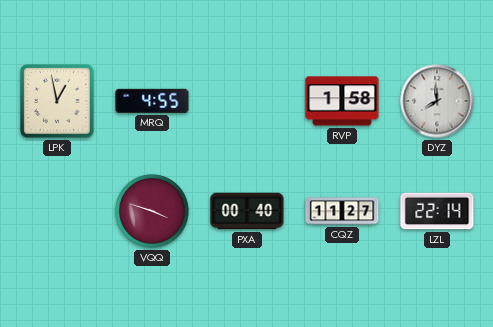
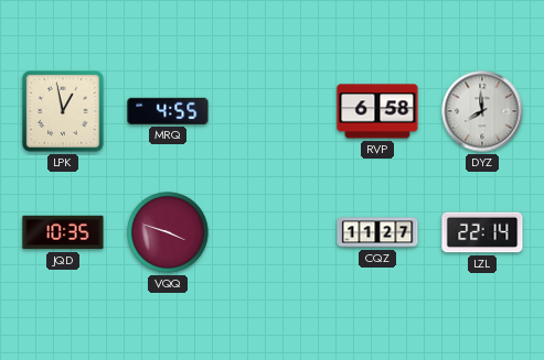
RVP: 1:58 -> 6:58
JQD: none -> 10:35
PXA: 00:40 -> none
